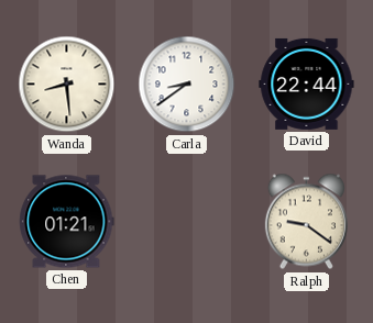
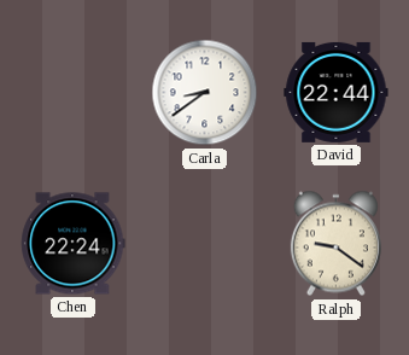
Wanda: 8:29 -> none
Chen: 01:21 -> 22:24
